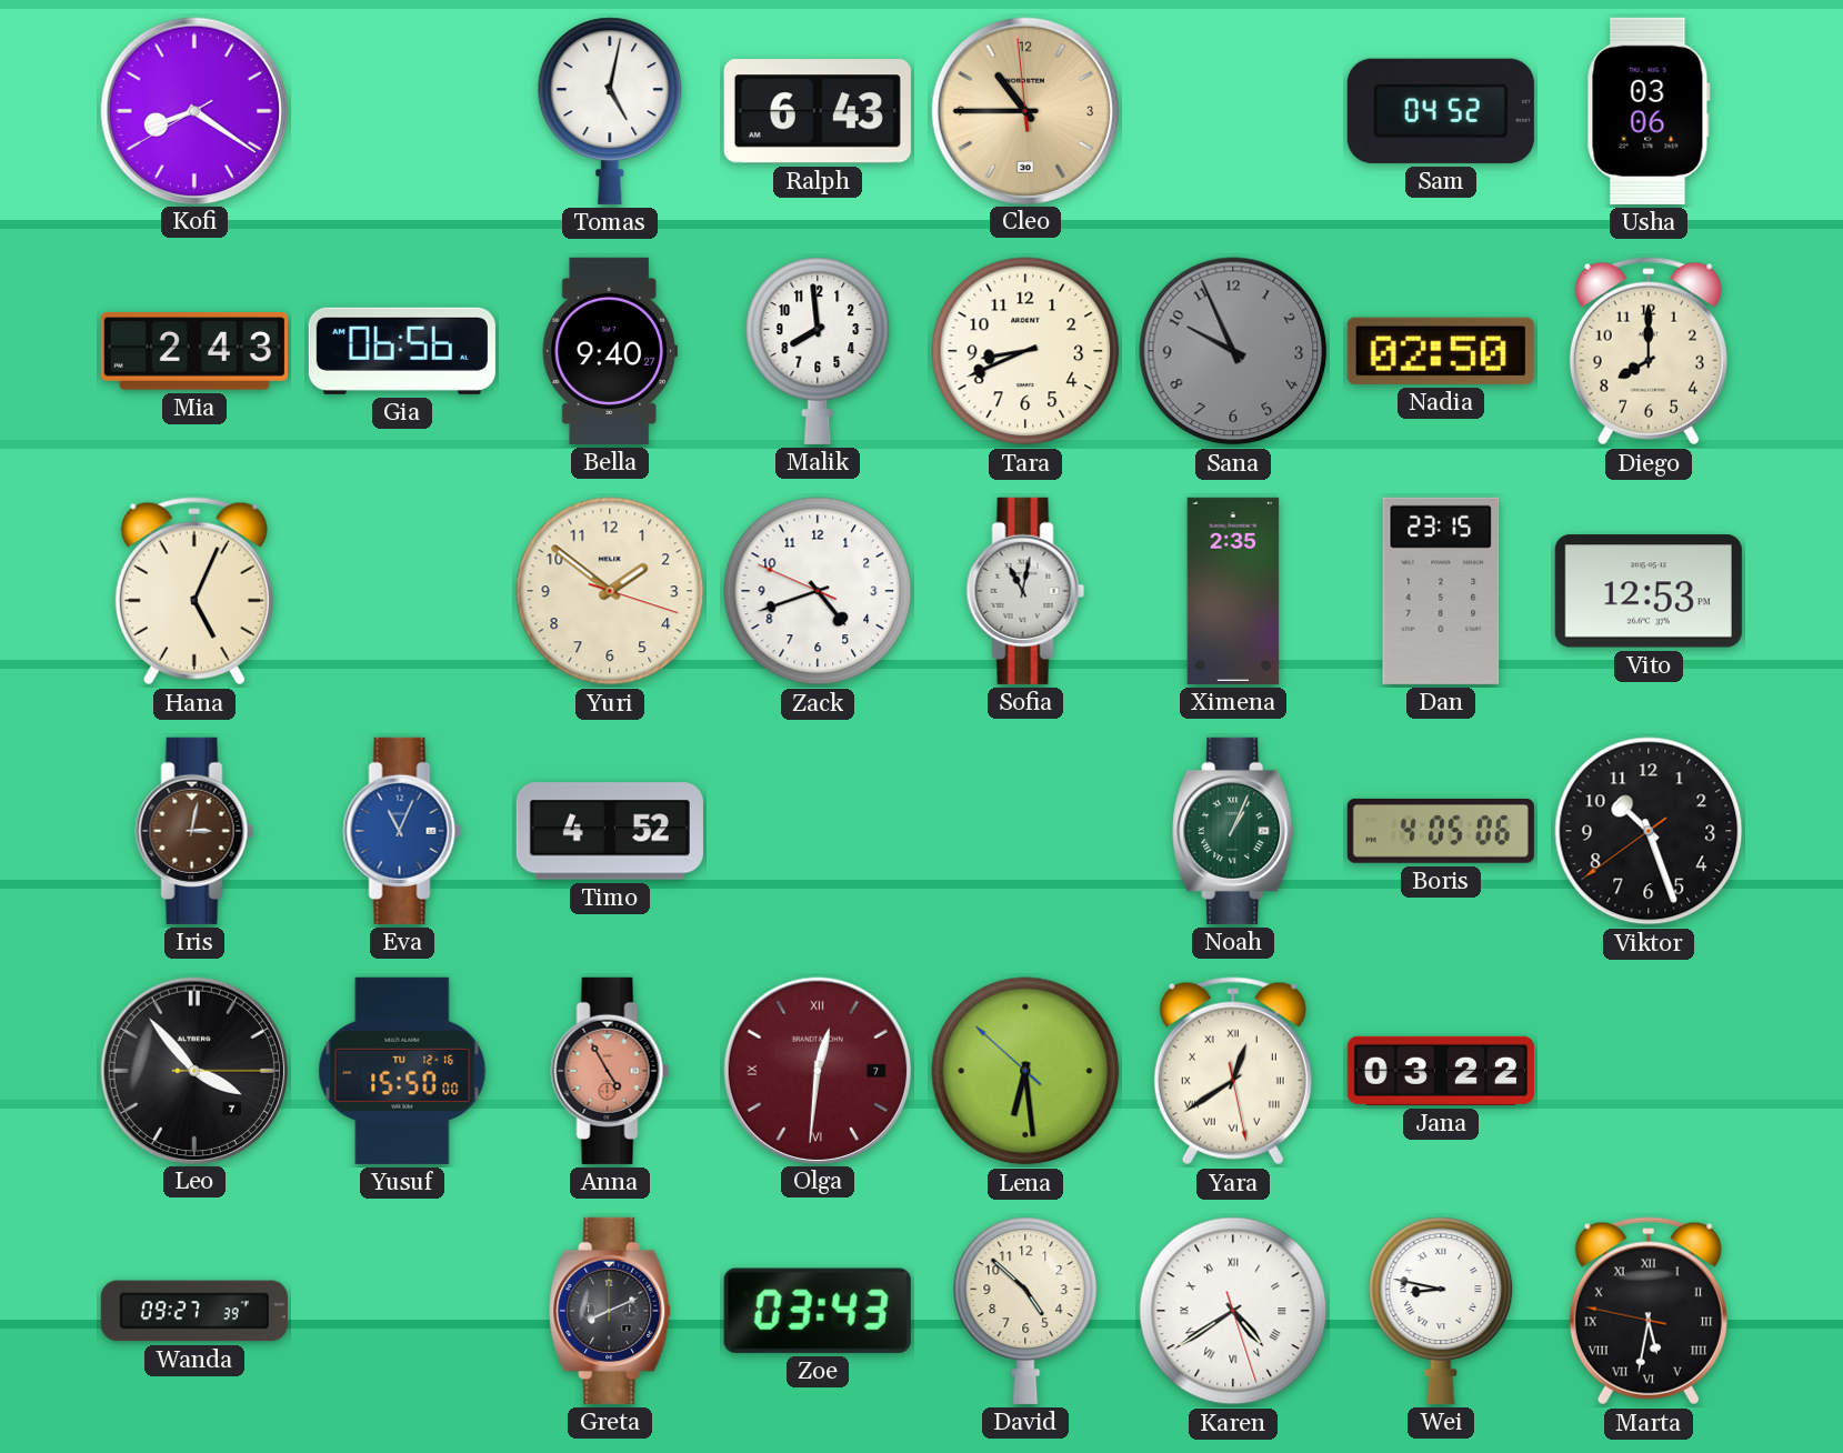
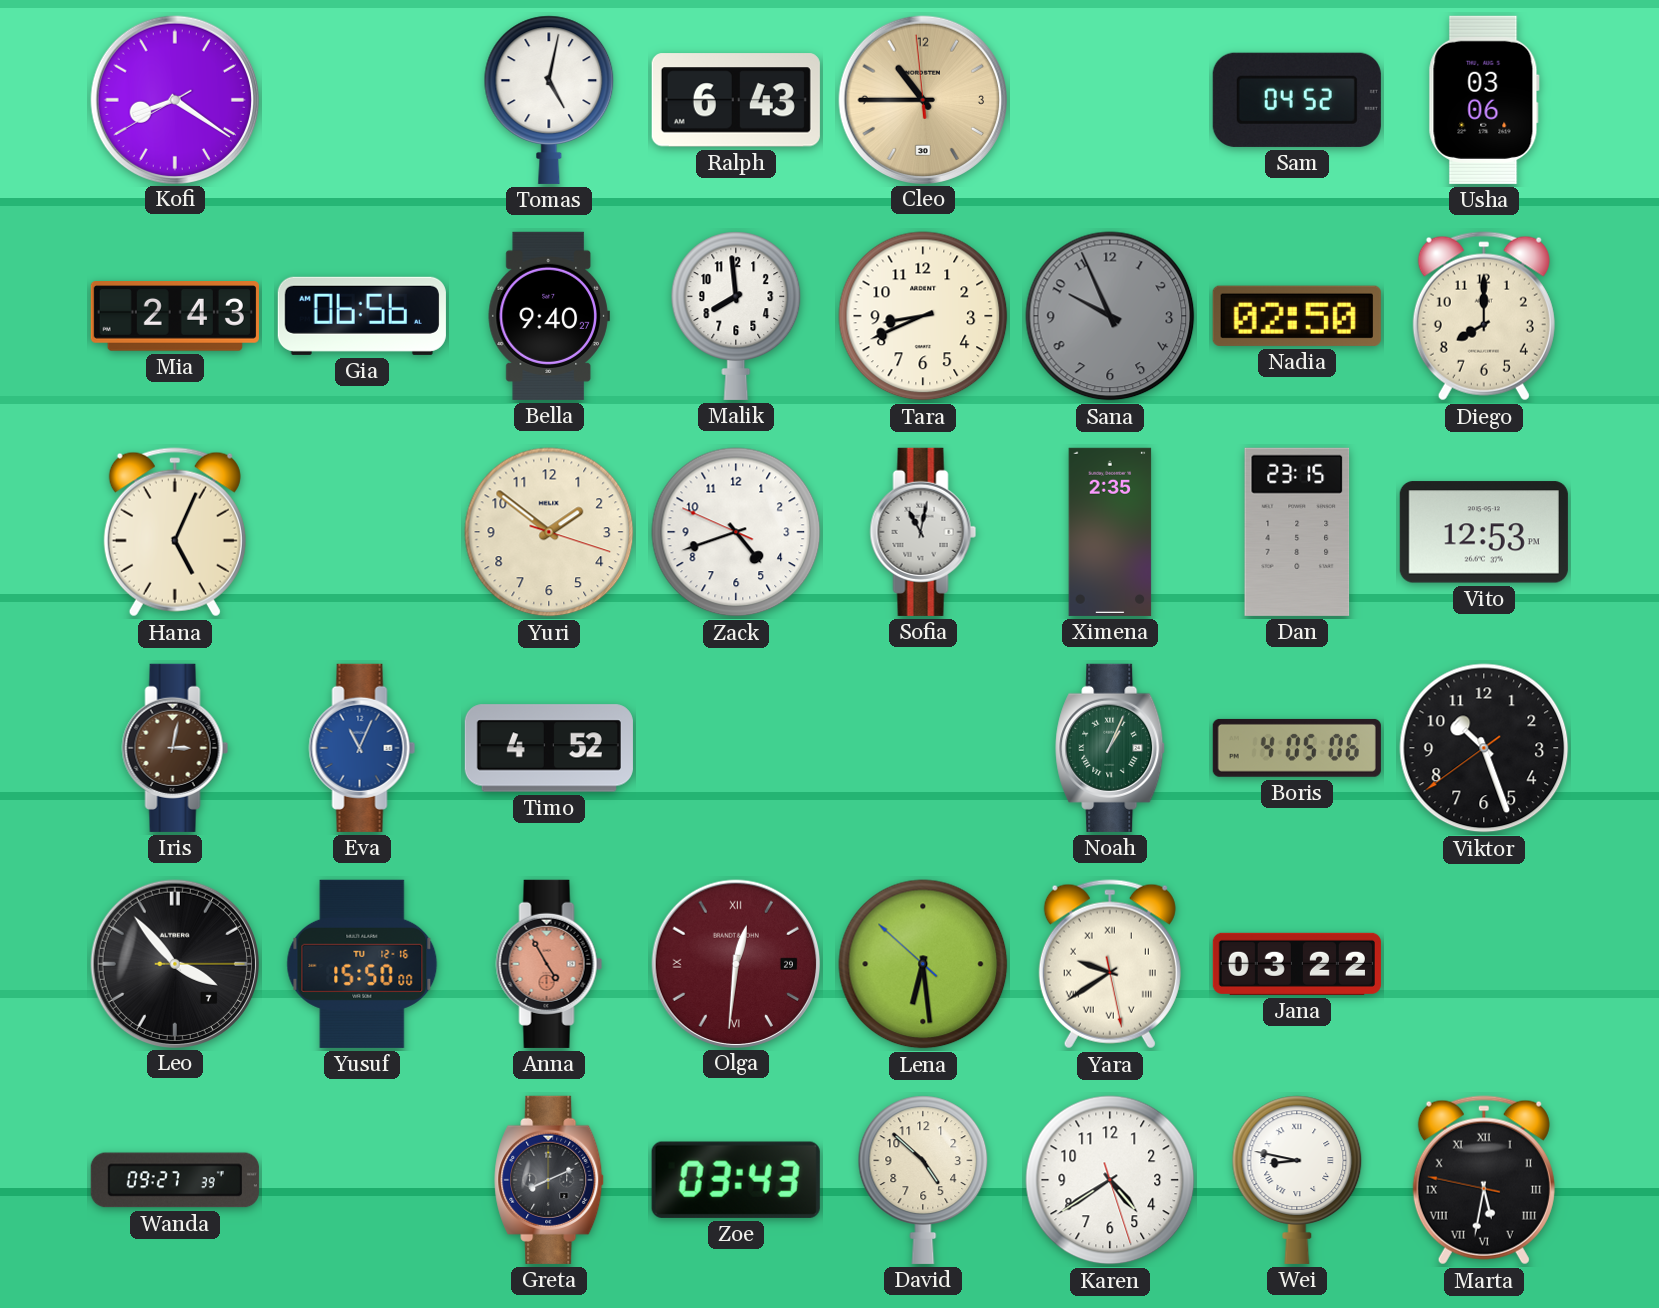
Olga date: 7 -> 29
Yara: 12:39 -> 9:39
Karen numerals: Roman -> Arabic
